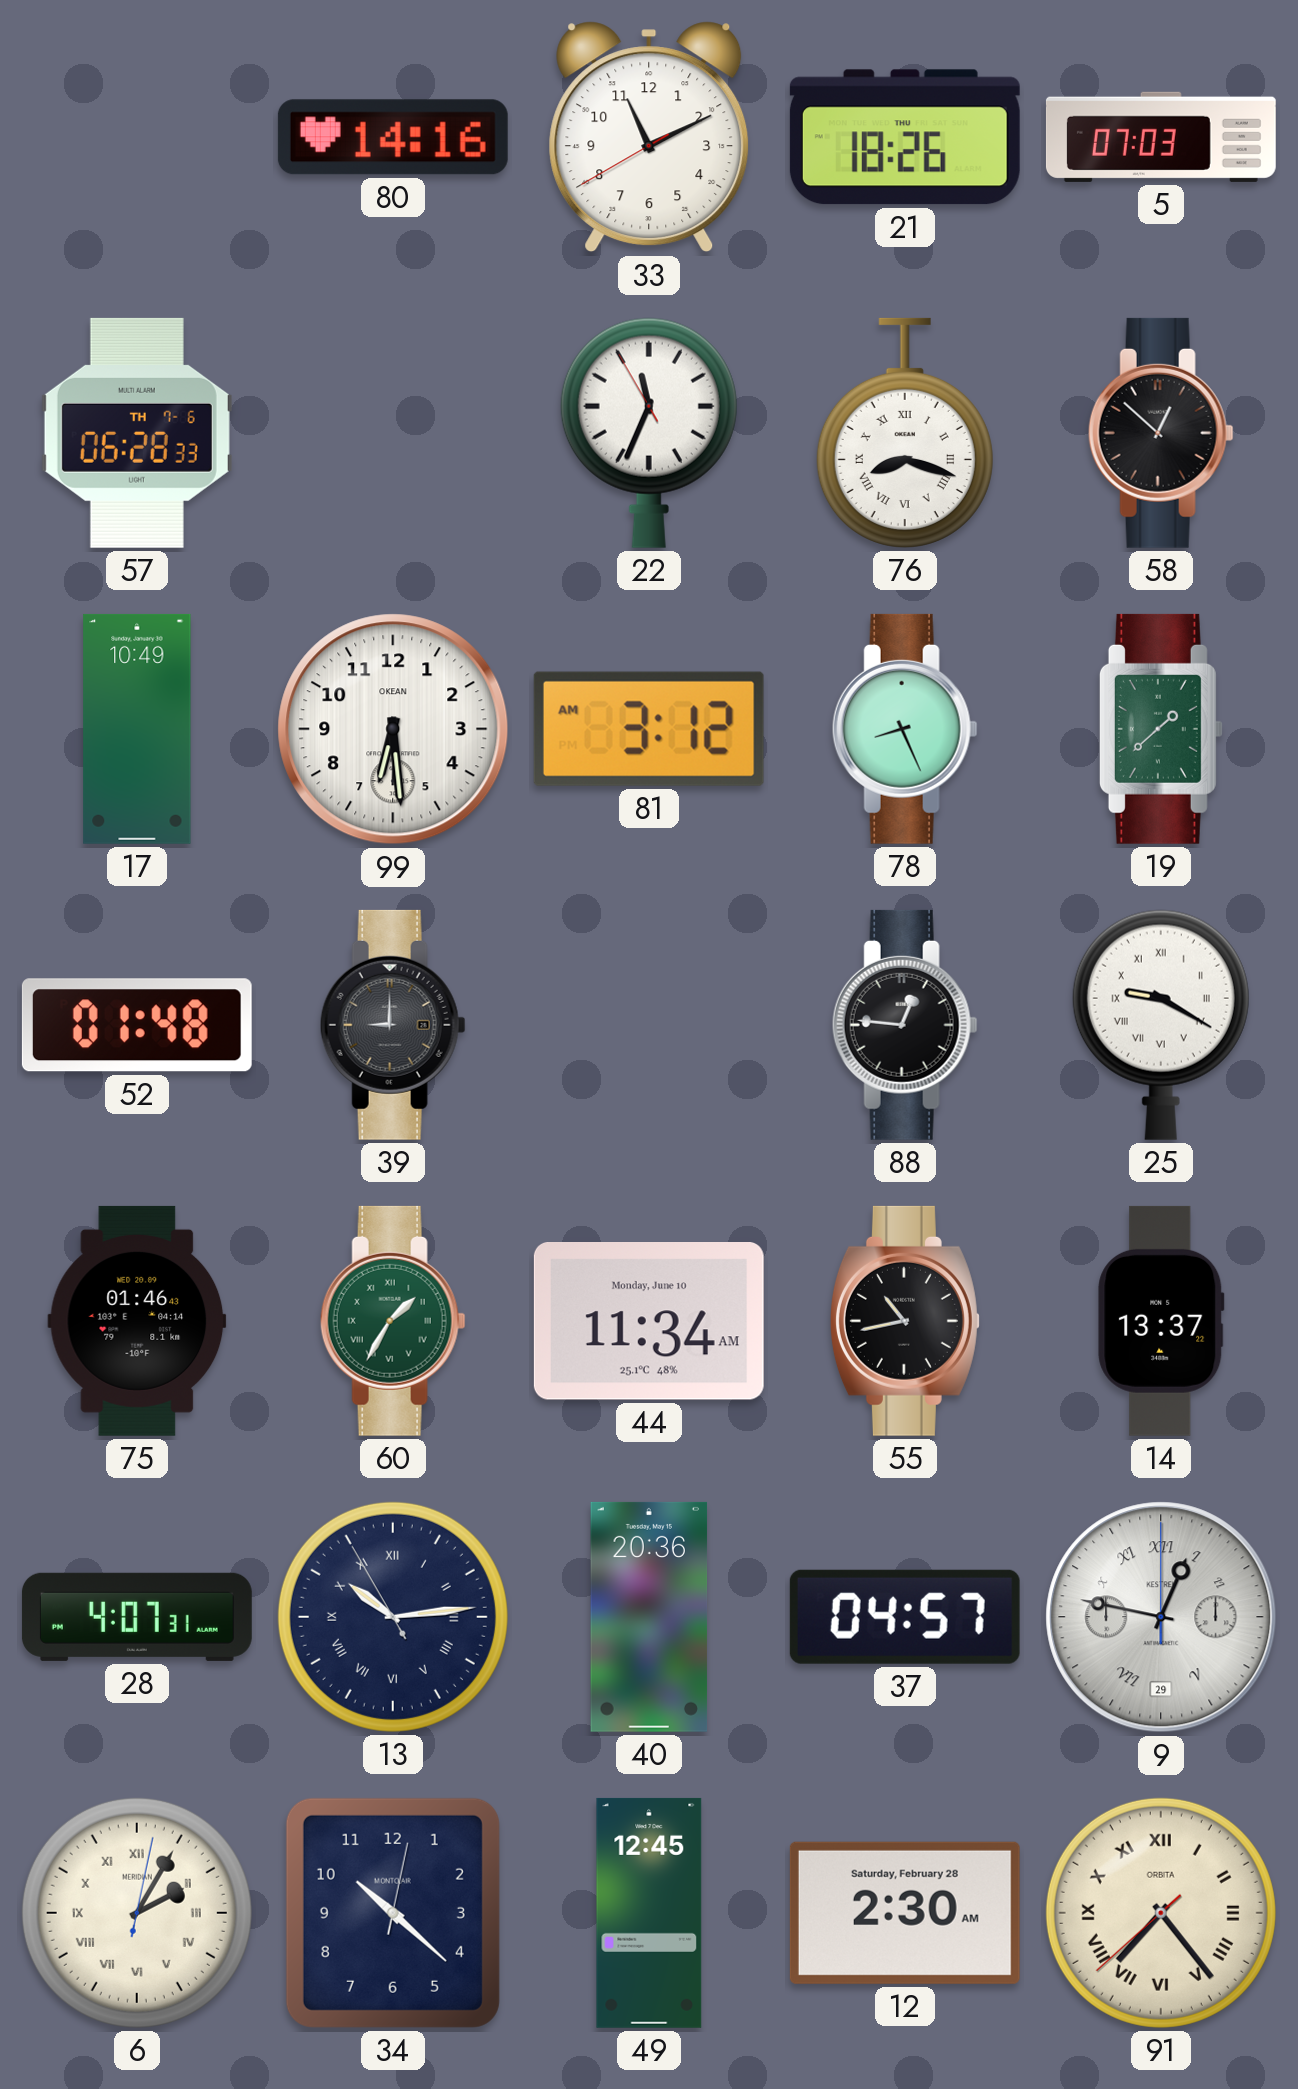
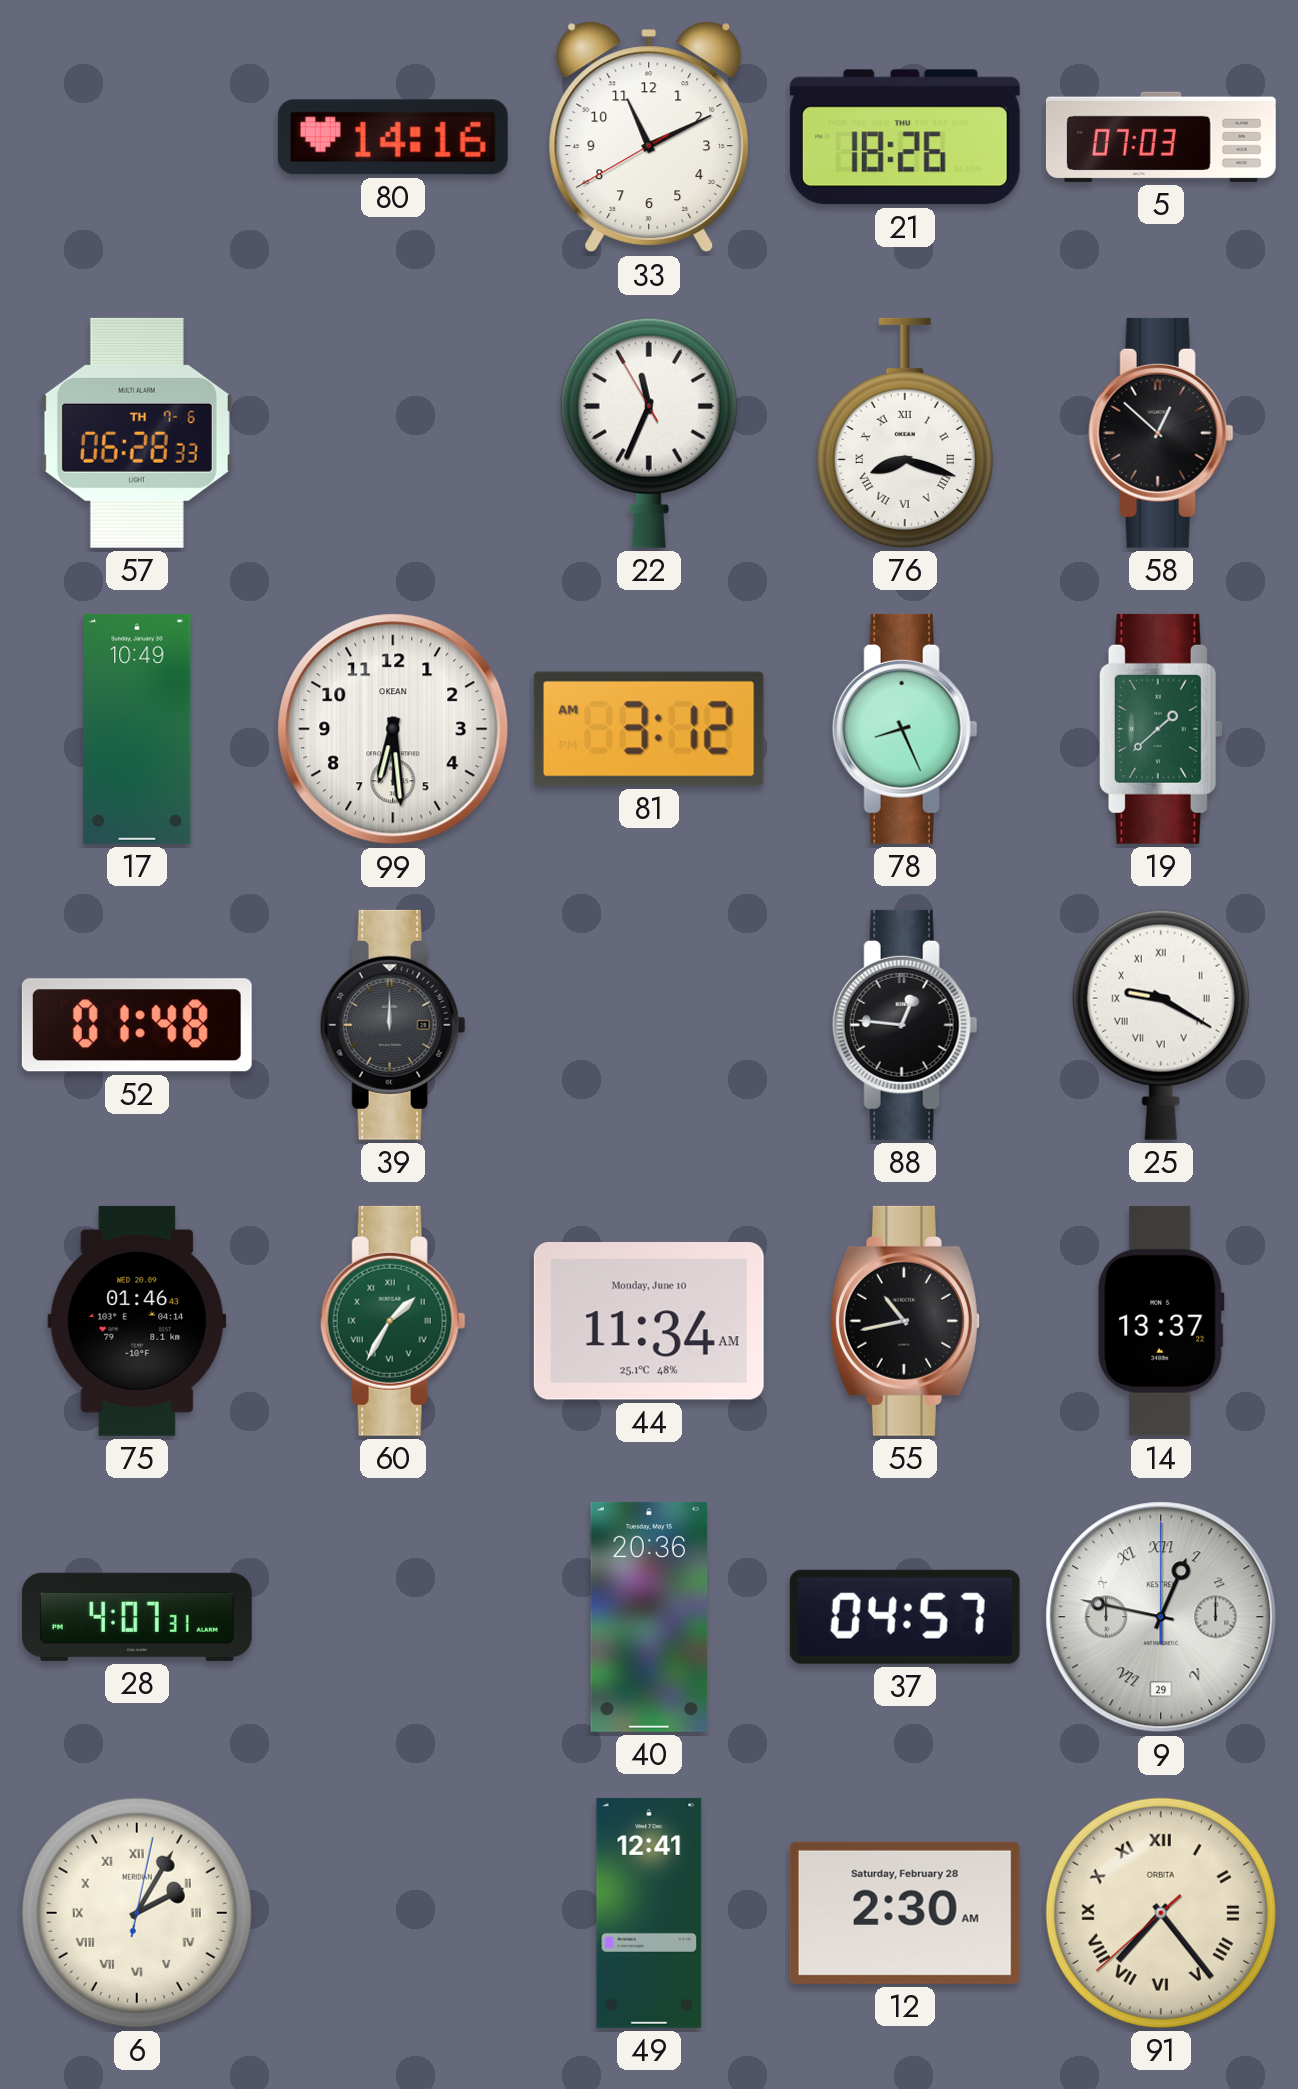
39: 9:00 -> 12:00
13: 10:13 -> none
34: 10:22 -> none
49: 12:45 -> 12:41
